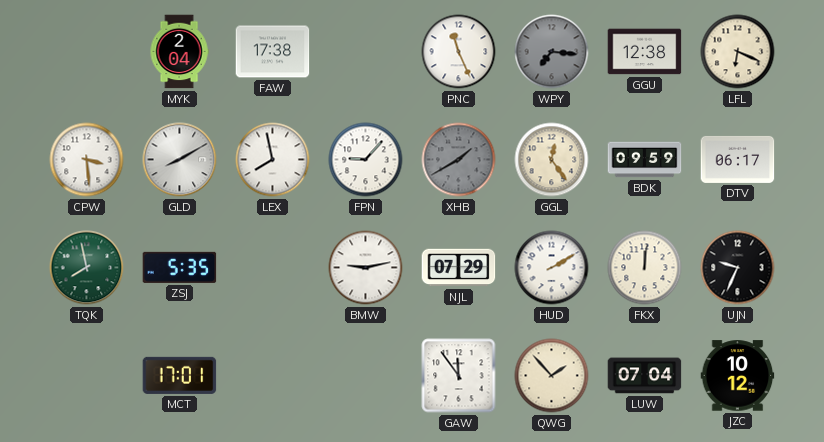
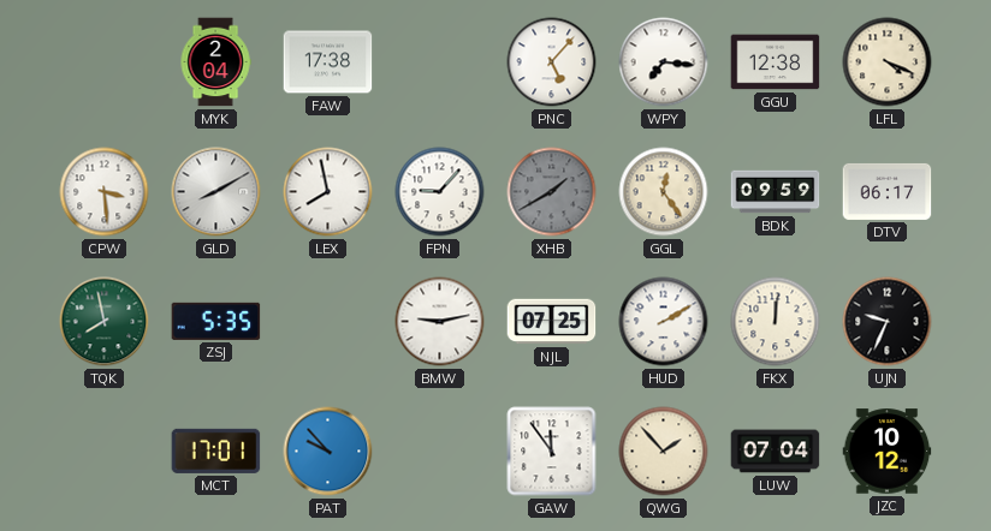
PNC: 11:26 -> 5:07
WPY dial: grey -> white
LFL: 6:19 -> 4:19
NJL: 07:29 -> 07:25
PAT: none -> 9:53
